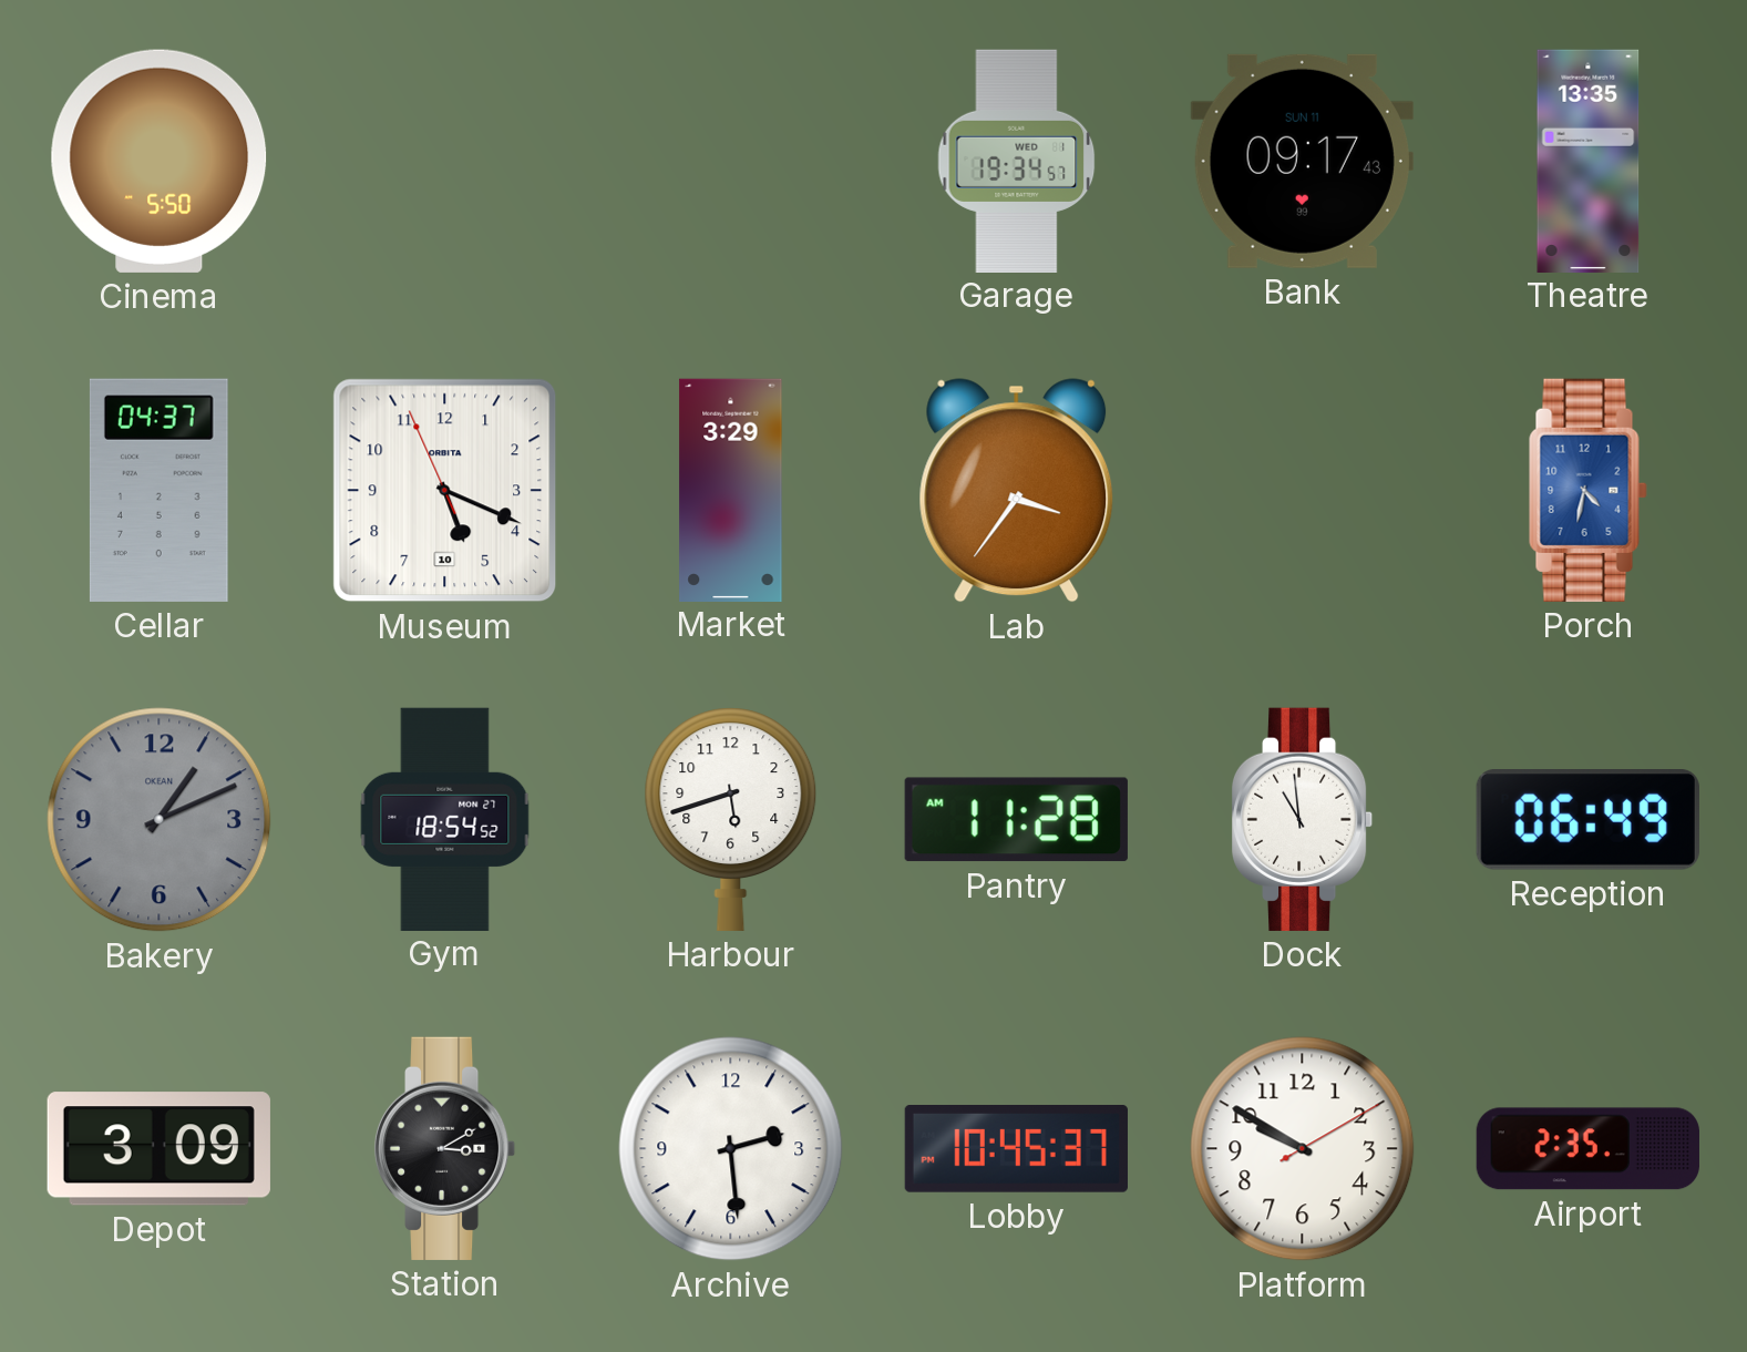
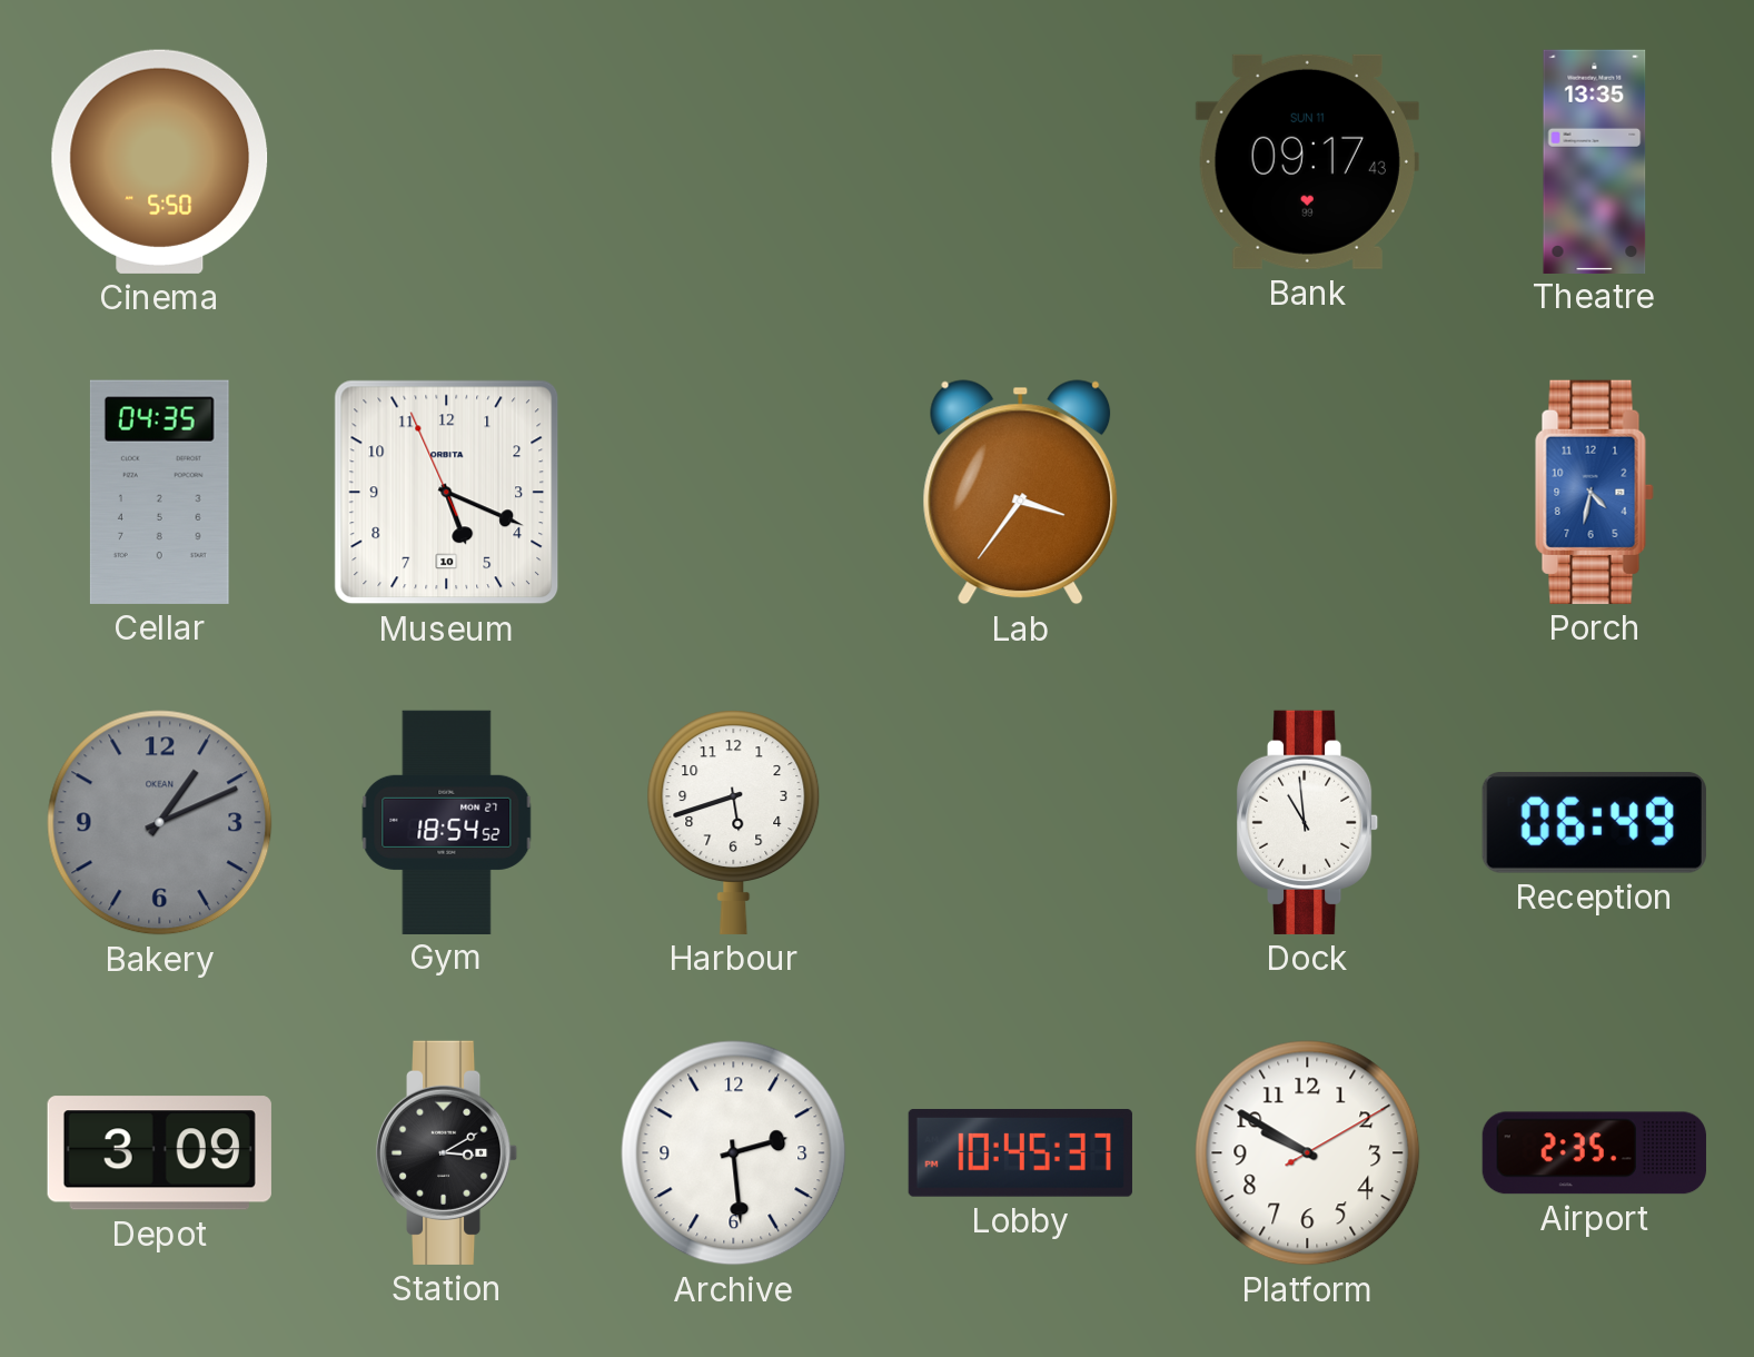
Garage: 19:34 -> none
Cellar: 04:37 -> 04:35
Market: 3:29 -> none
Pantry: 11:28 -> none
